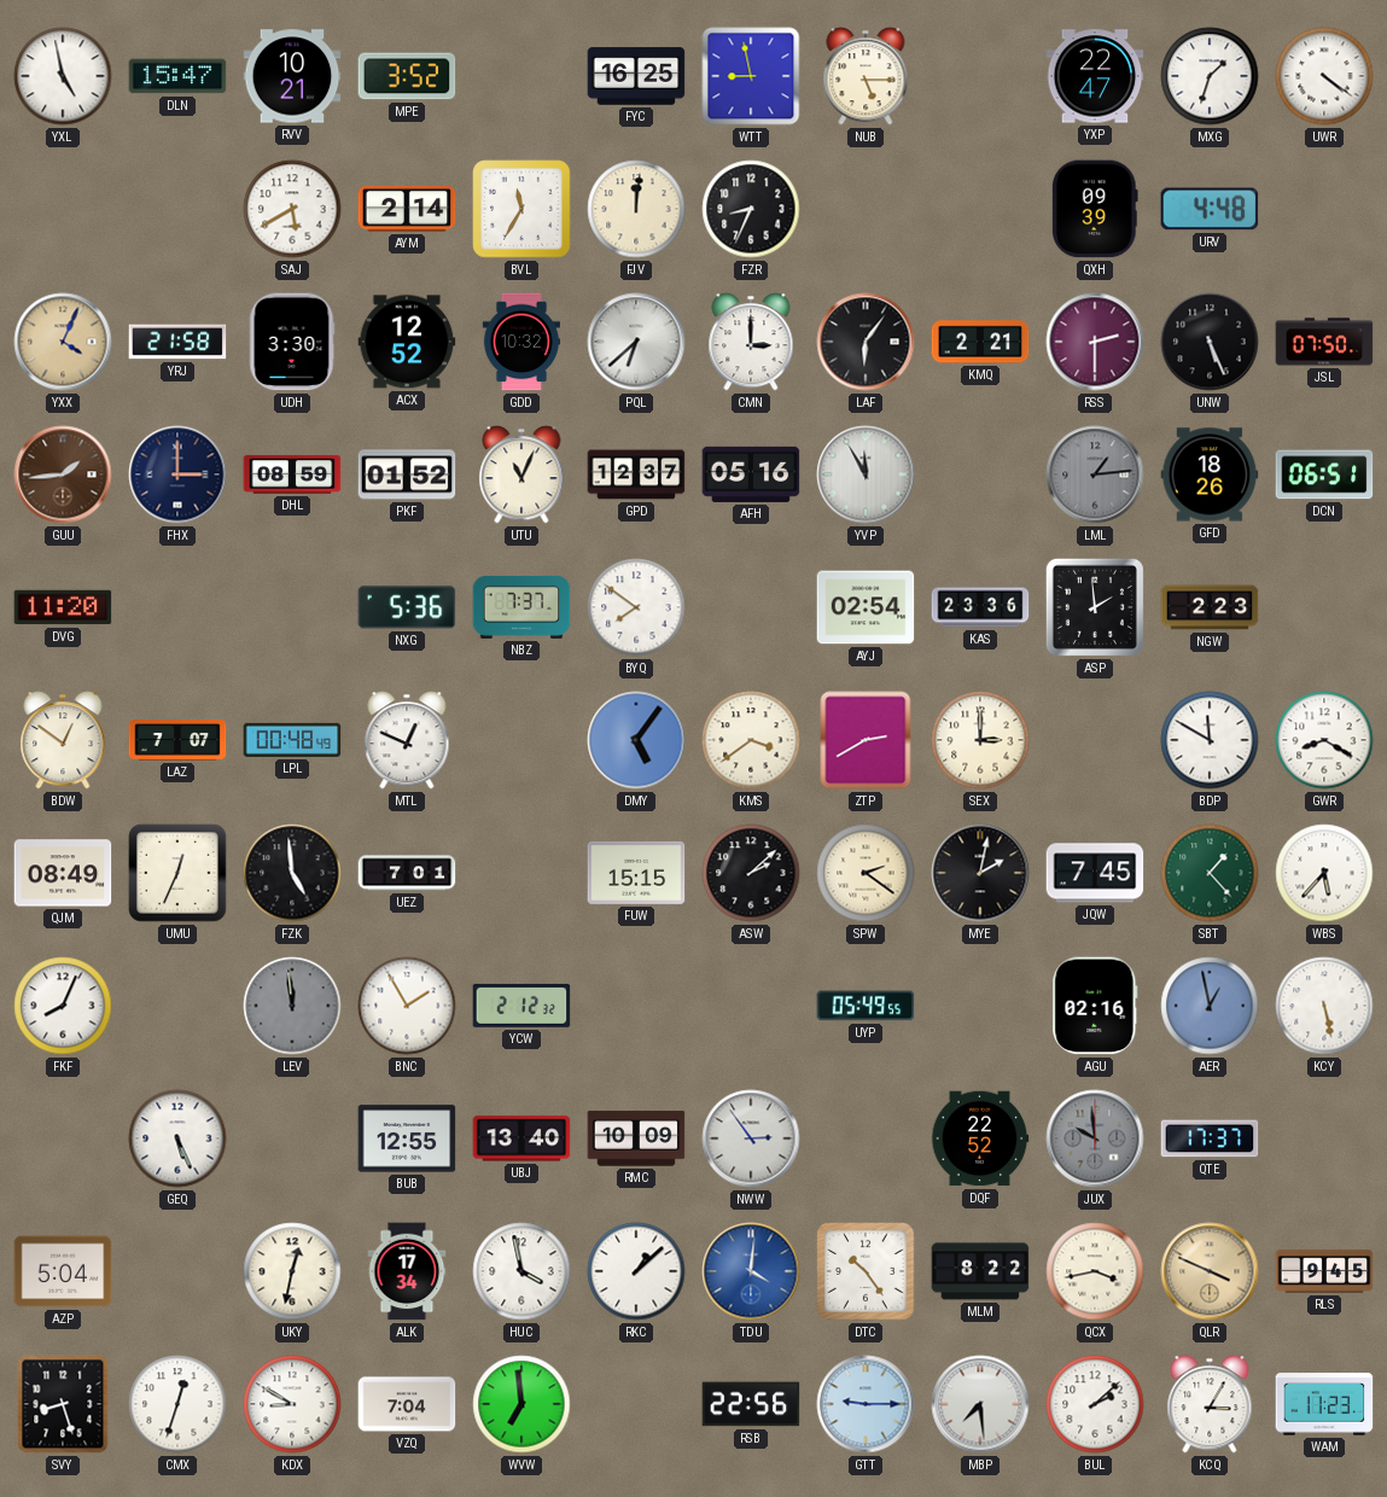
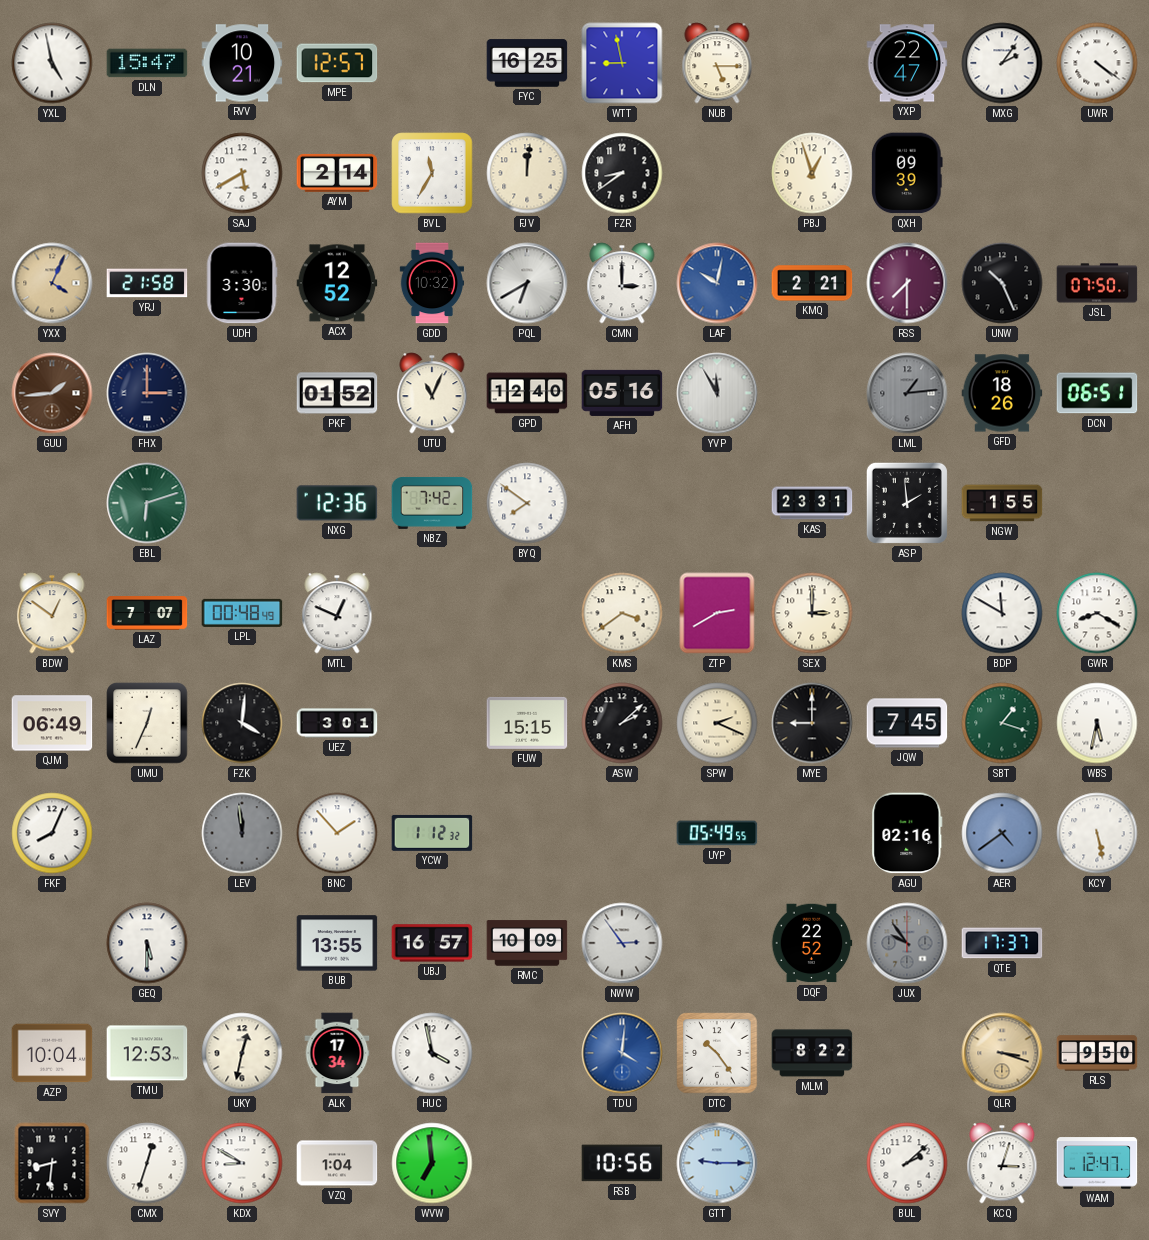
MPE: 3:52 -> 12:57
MXG: 1:33 -> 2:06
FZR: 8:34 -> 8:39
PBJ: none -> 12:57
URV: 4:48 -> none
PQL: 6:38 -> 6:40
LAF: 6:06 -> 10:02
LAF dial: black -> blue
RSS: 2:30 -> 7:30
UNW: 5:26 -> 10:26
DHL: 08:59 -> none
GPD: 12:37 -> 12:40
DVG: 11:20 -> none
EBL: none -> 6:12
NXG: 5:36 -> 12:36
NBZ: 7:37 -> 7:42
AYJ: 02:54 -> none
KAS: 23:36 -> 23:31
NGW: 2:23 -> 1:55
DMY: 5:06 -> none
QJM: 08:49 -> 06:49
FZK: 4:59 -> 4:01
UEZ: 7:01 -> 3:01
SPW: 2:21 -> 2:19
MYE: 2:02 -> 9:00
SBT: 1:23 -> 1:18
WBS: 5:37 -> 5:32
BNC: 1:55 -> 1:53
YCW: 2:12 -> 1:12
AER: 12:58 -> 4:39
GEQ: 5:26 -> 5:30
BUB: 12:55 -> 13:55
UBJ: 13:40 -> 16:57
JUX: 9:59 -> 9:54
AZP: 5:04 -> 10:04
TMU: none -> 12:53
RKC: 1:08 -> none
QCX: 3:43 -> none
QLR: 3:49 -> 3:18
RLS: 9:45 -> 9:50
SVY: 8:27 -> 8:31
VZQ: 7:04 -> 1:04
RSB: 22:56 -> 10:56
MBP: 7:29 -> none
KCQ: 3:05 -> 3:03
WAM: 11:23 -> 12:47
